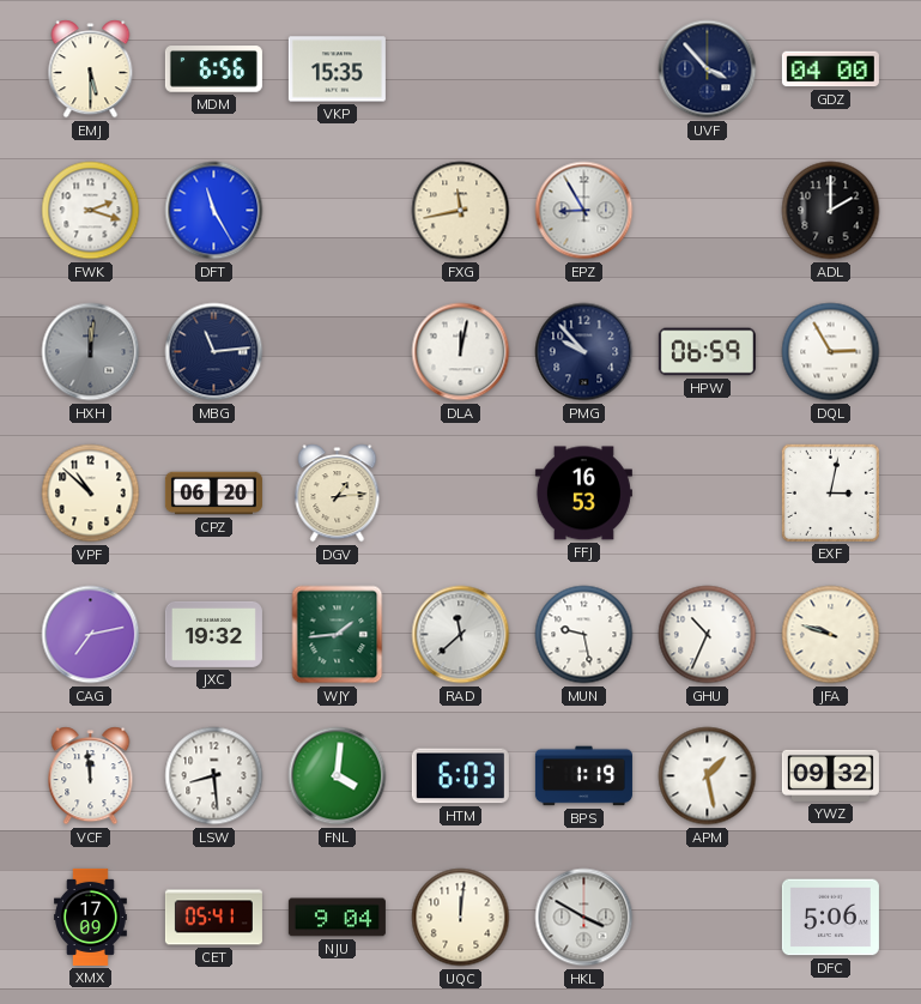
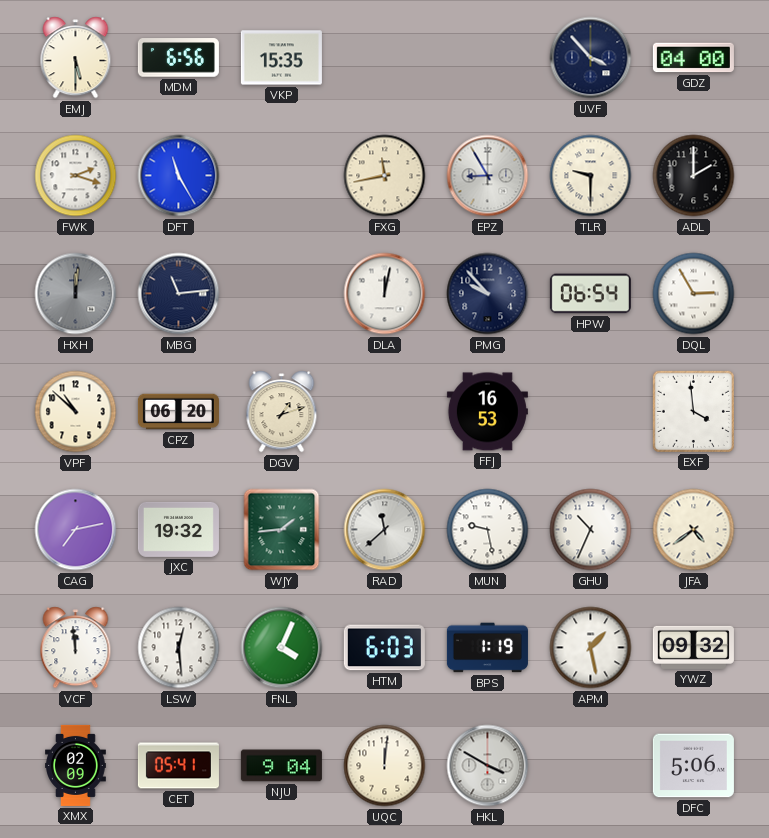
TLR: none -> 9:30
HPW: 06:59 -> 06:54
DGV: 1:14 -> 1:12
EXF: 3:02 -> 3:59
JFA: 9:48 -> 4:39
LSW: 8:29 -> 12:29
FNL: 4:01 -> 4:04
XMX: 17:09 -> 02:09
